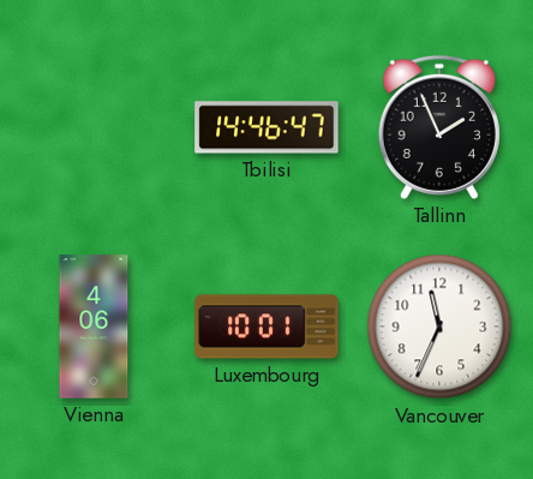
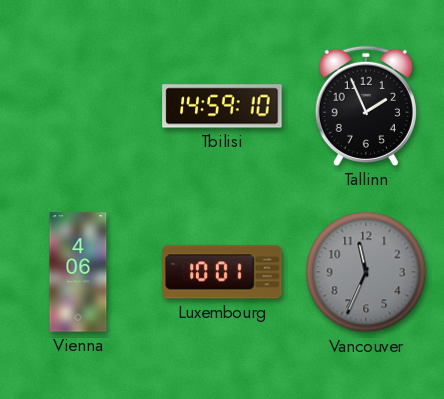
Tbilisi: 14:46 -> 14:59
Vancouver dial: white -> grey
